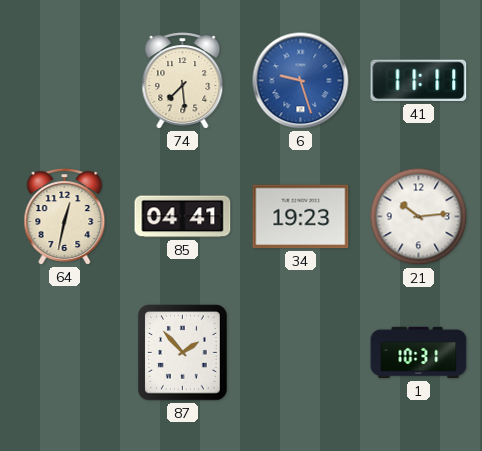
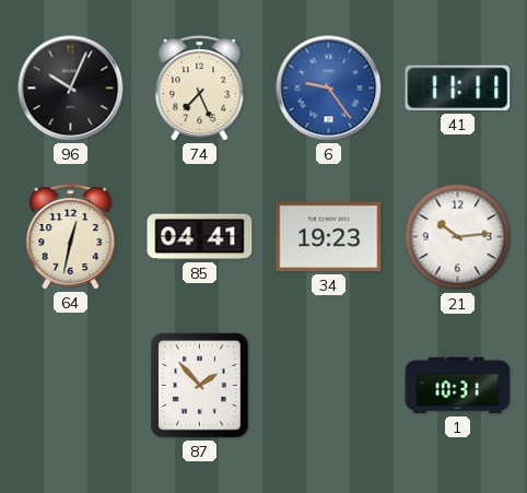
96: none -> 10:04
74: 7:29 -> 7:26
6: 9:27 -> 9:24
